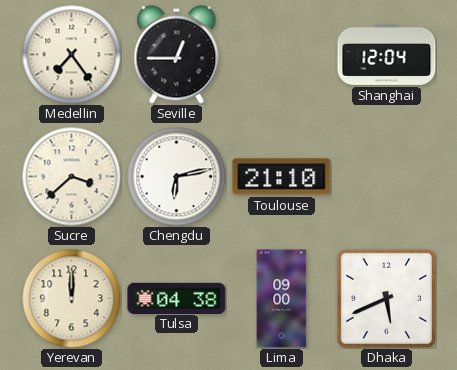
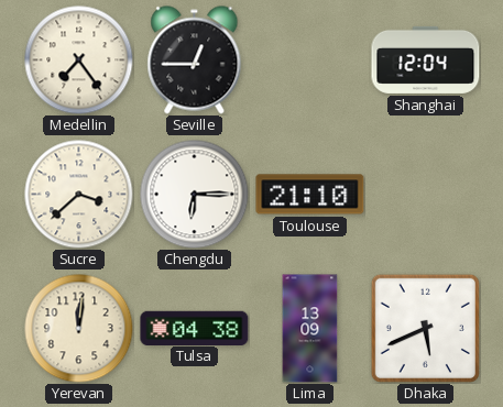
Chengdu: 6:13 -> 6:15
Yerevan: 12:00 -> 12:01
Lima: 09:00 -> 13:09
